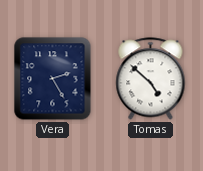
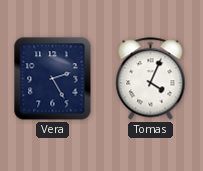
Tomas: 4:52 -> 4:04
